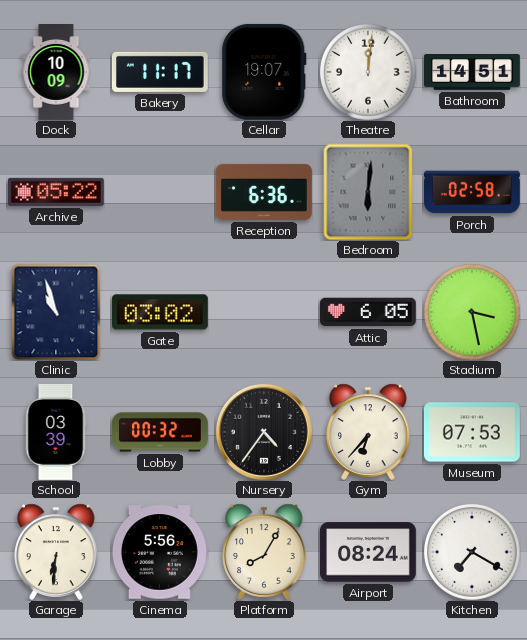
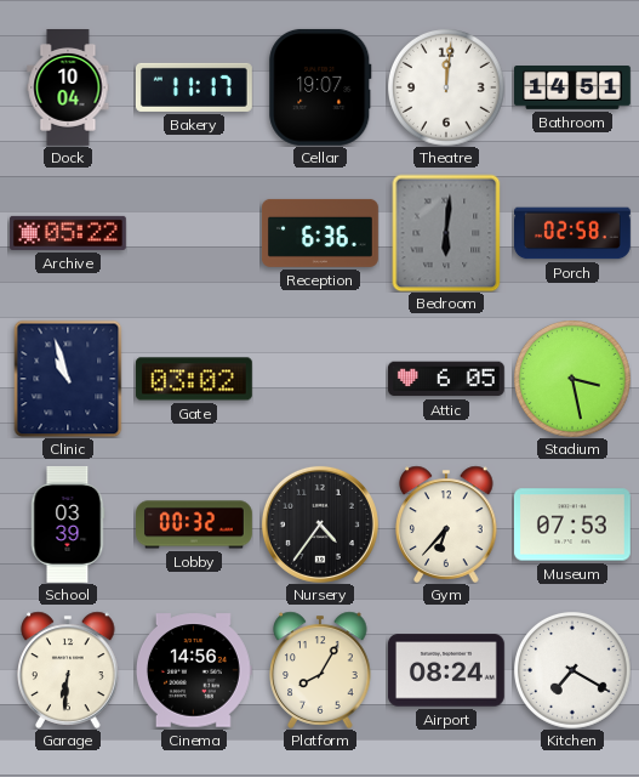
Dock: 10:09 -> 10:04
Cinema: 5:56 -> 14:56
